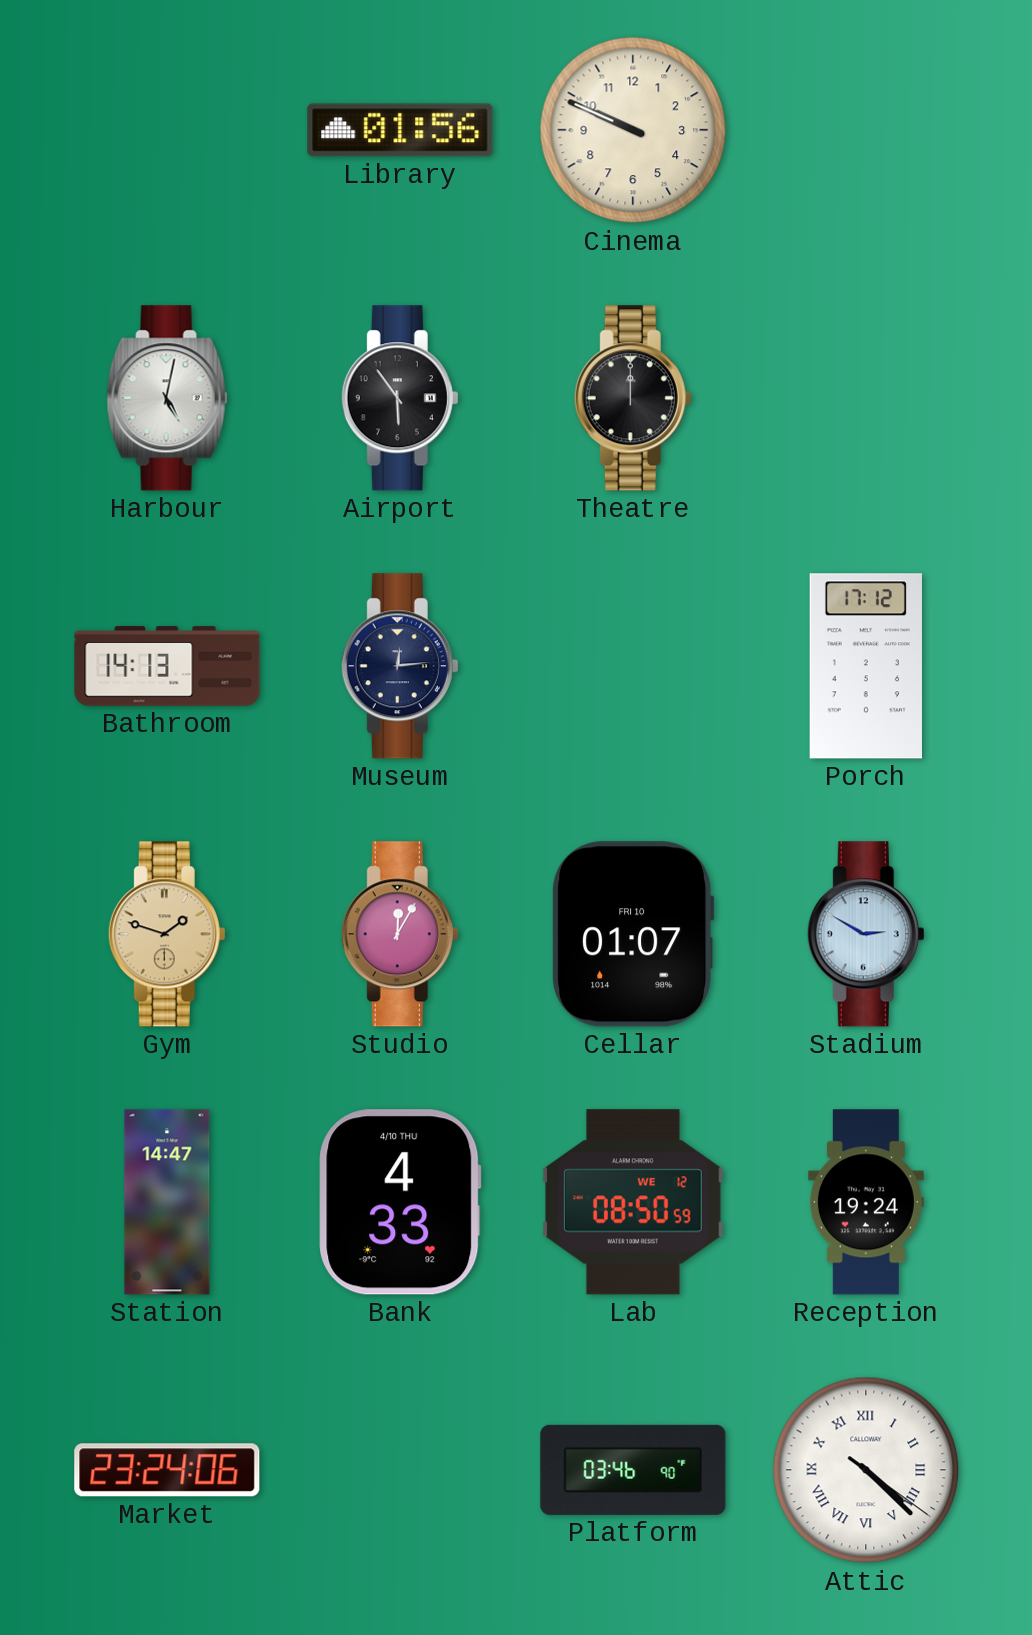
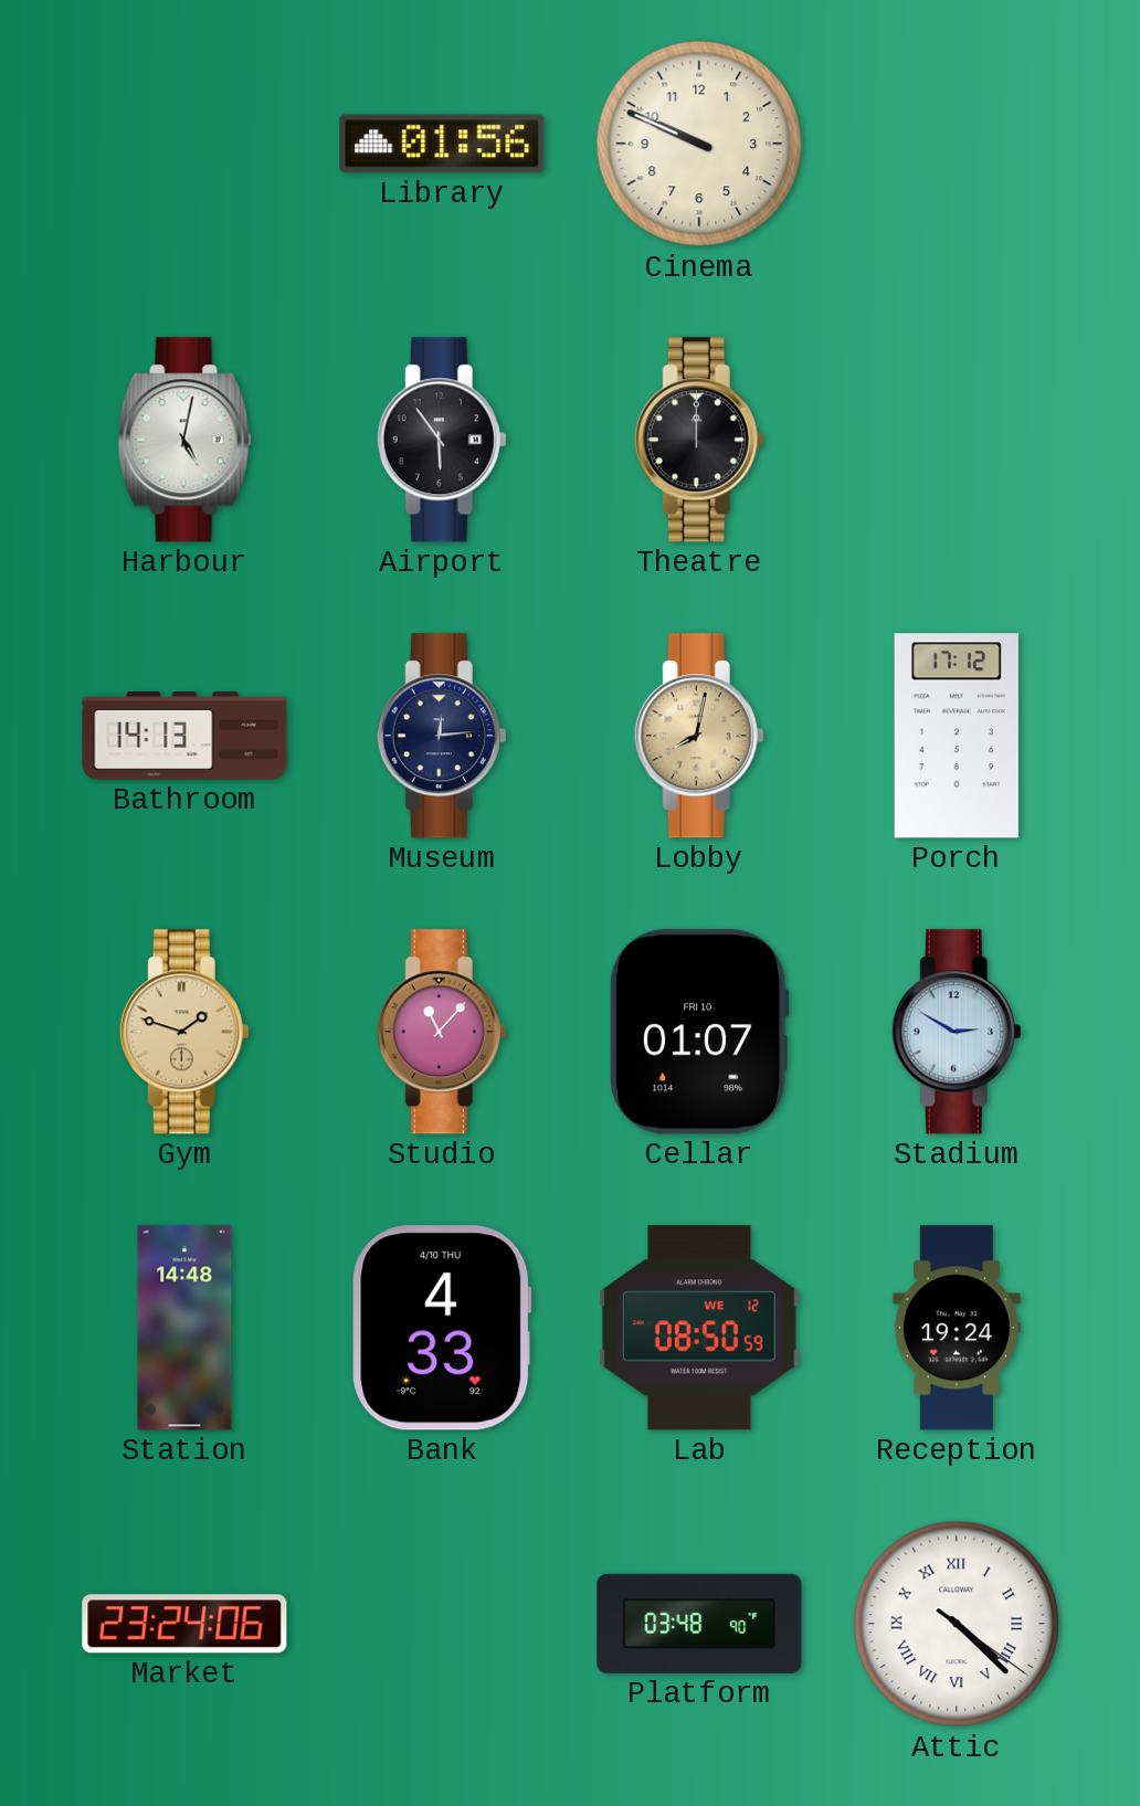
Lobby: none -> 8:02
Studio: 12:05 -> 11:07
Station: 14:47 -> 14:48
Platform: 03:46 -> 03:48
